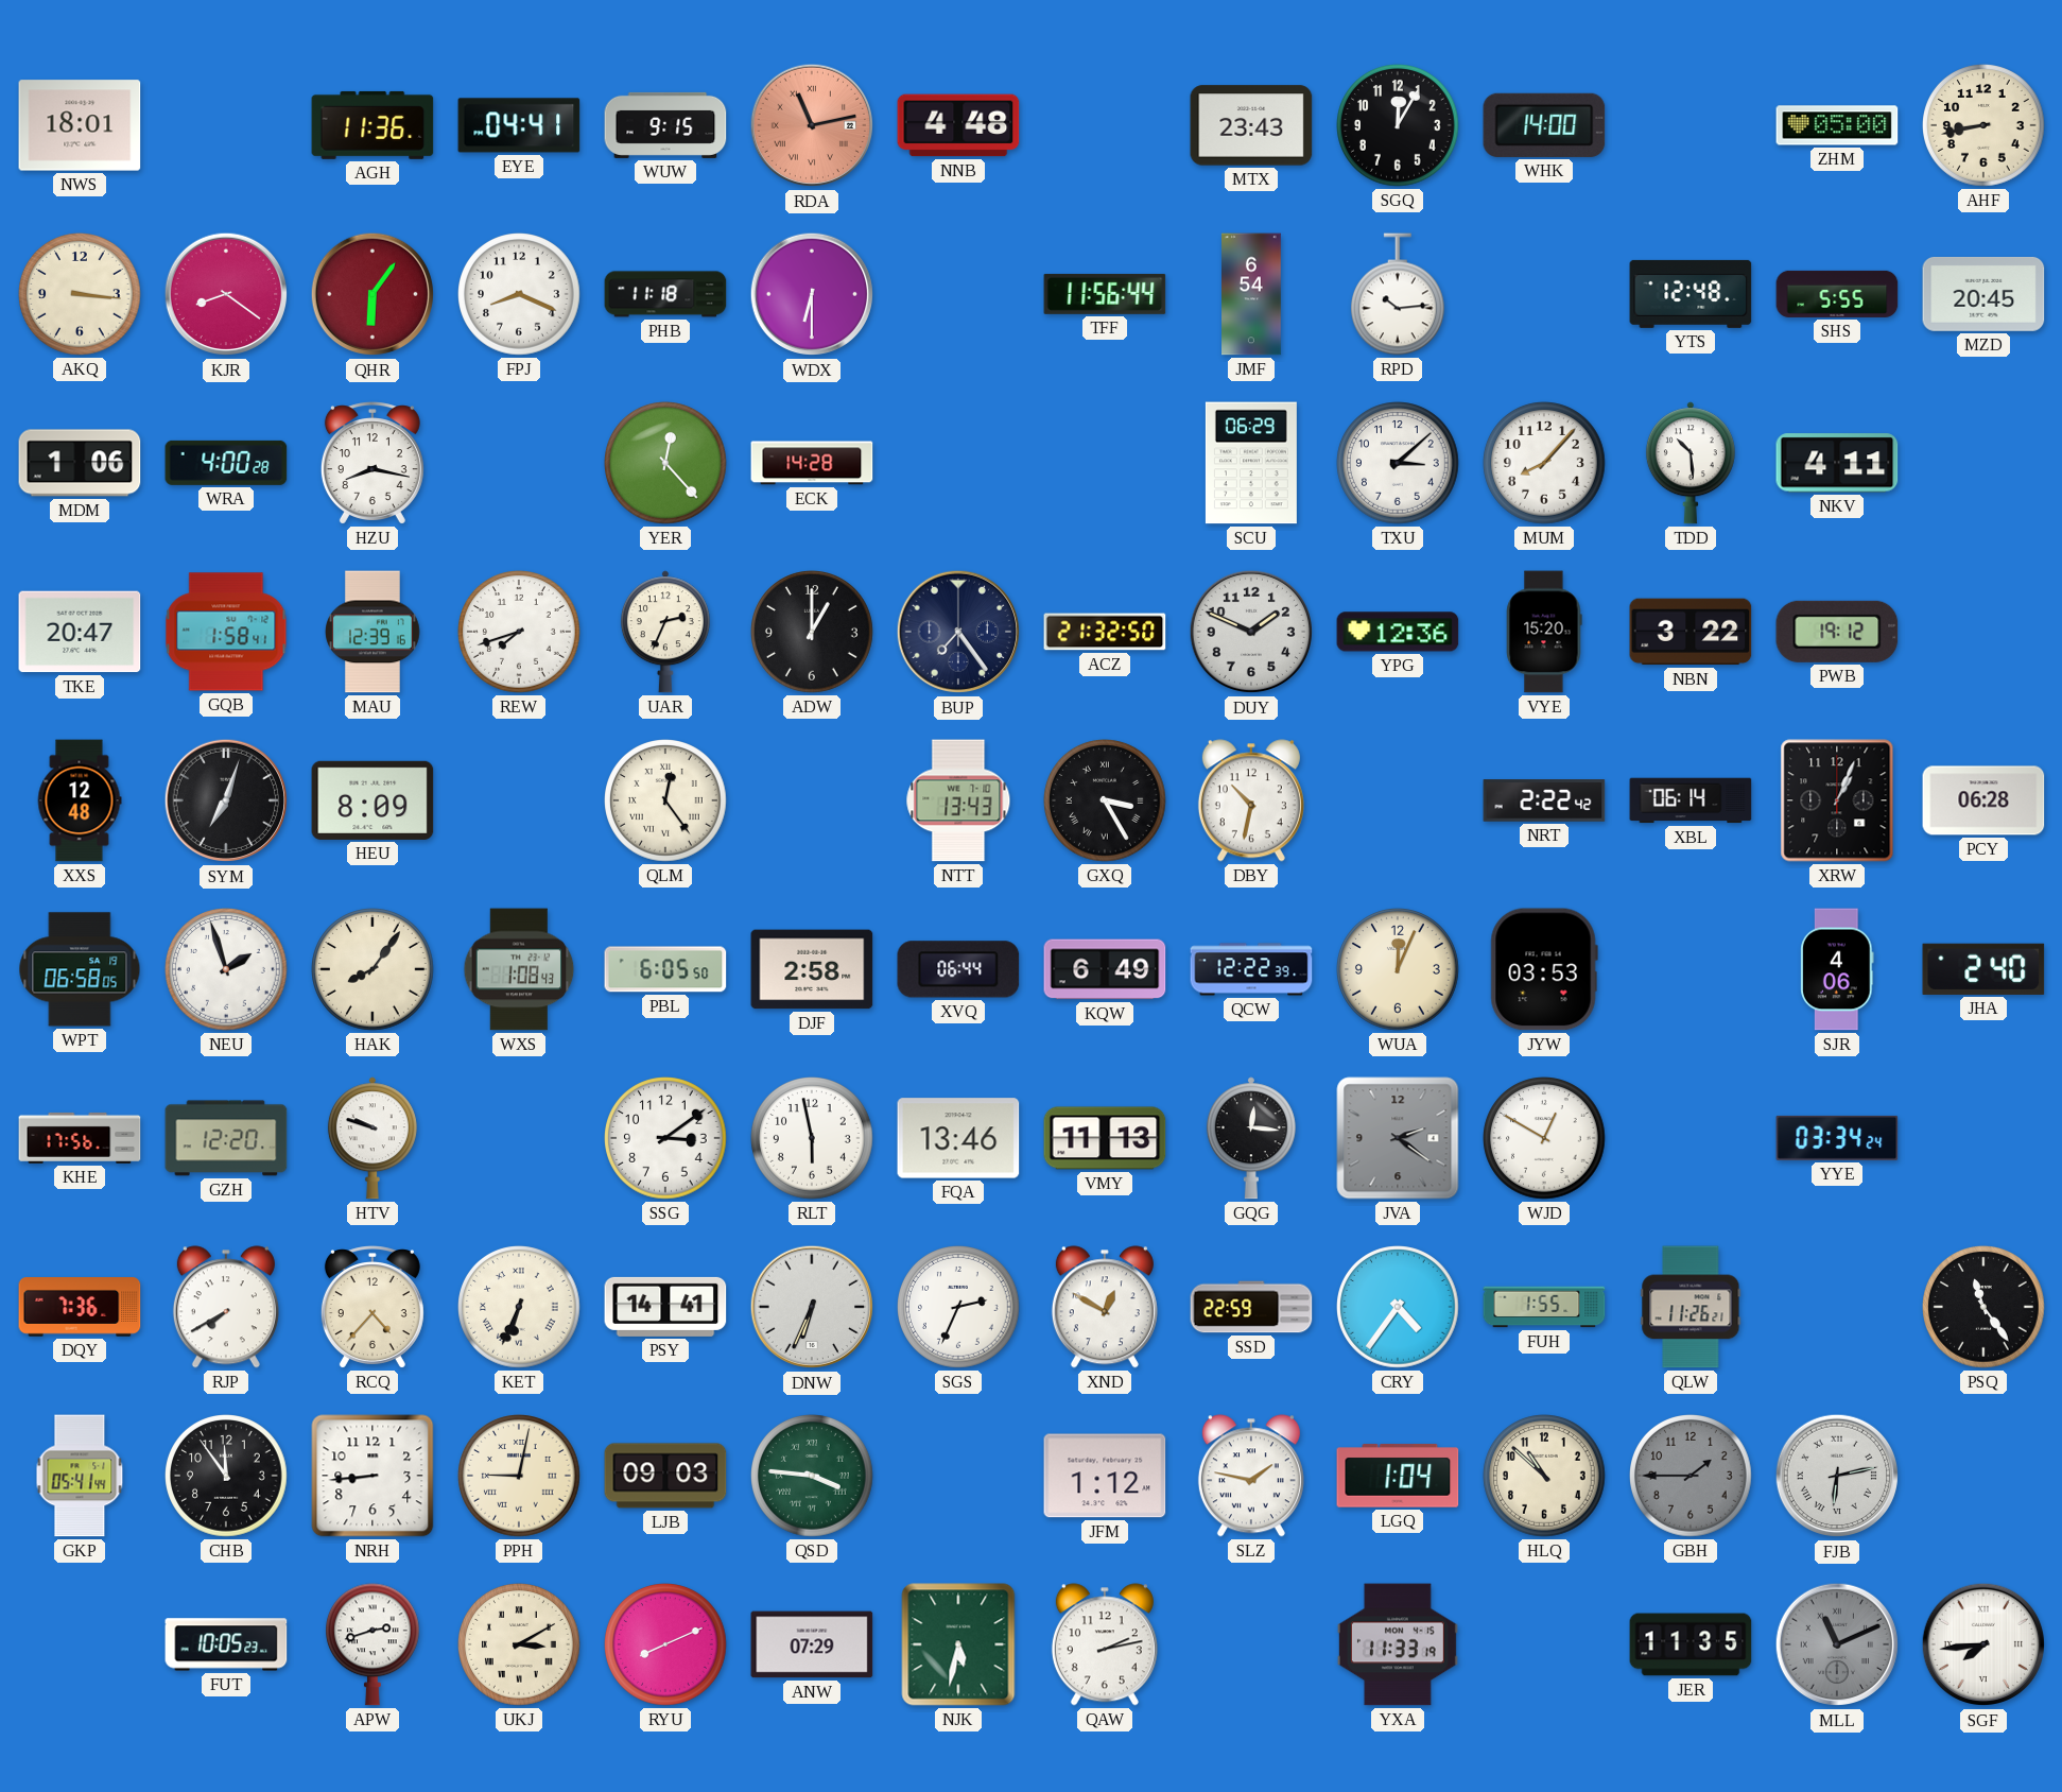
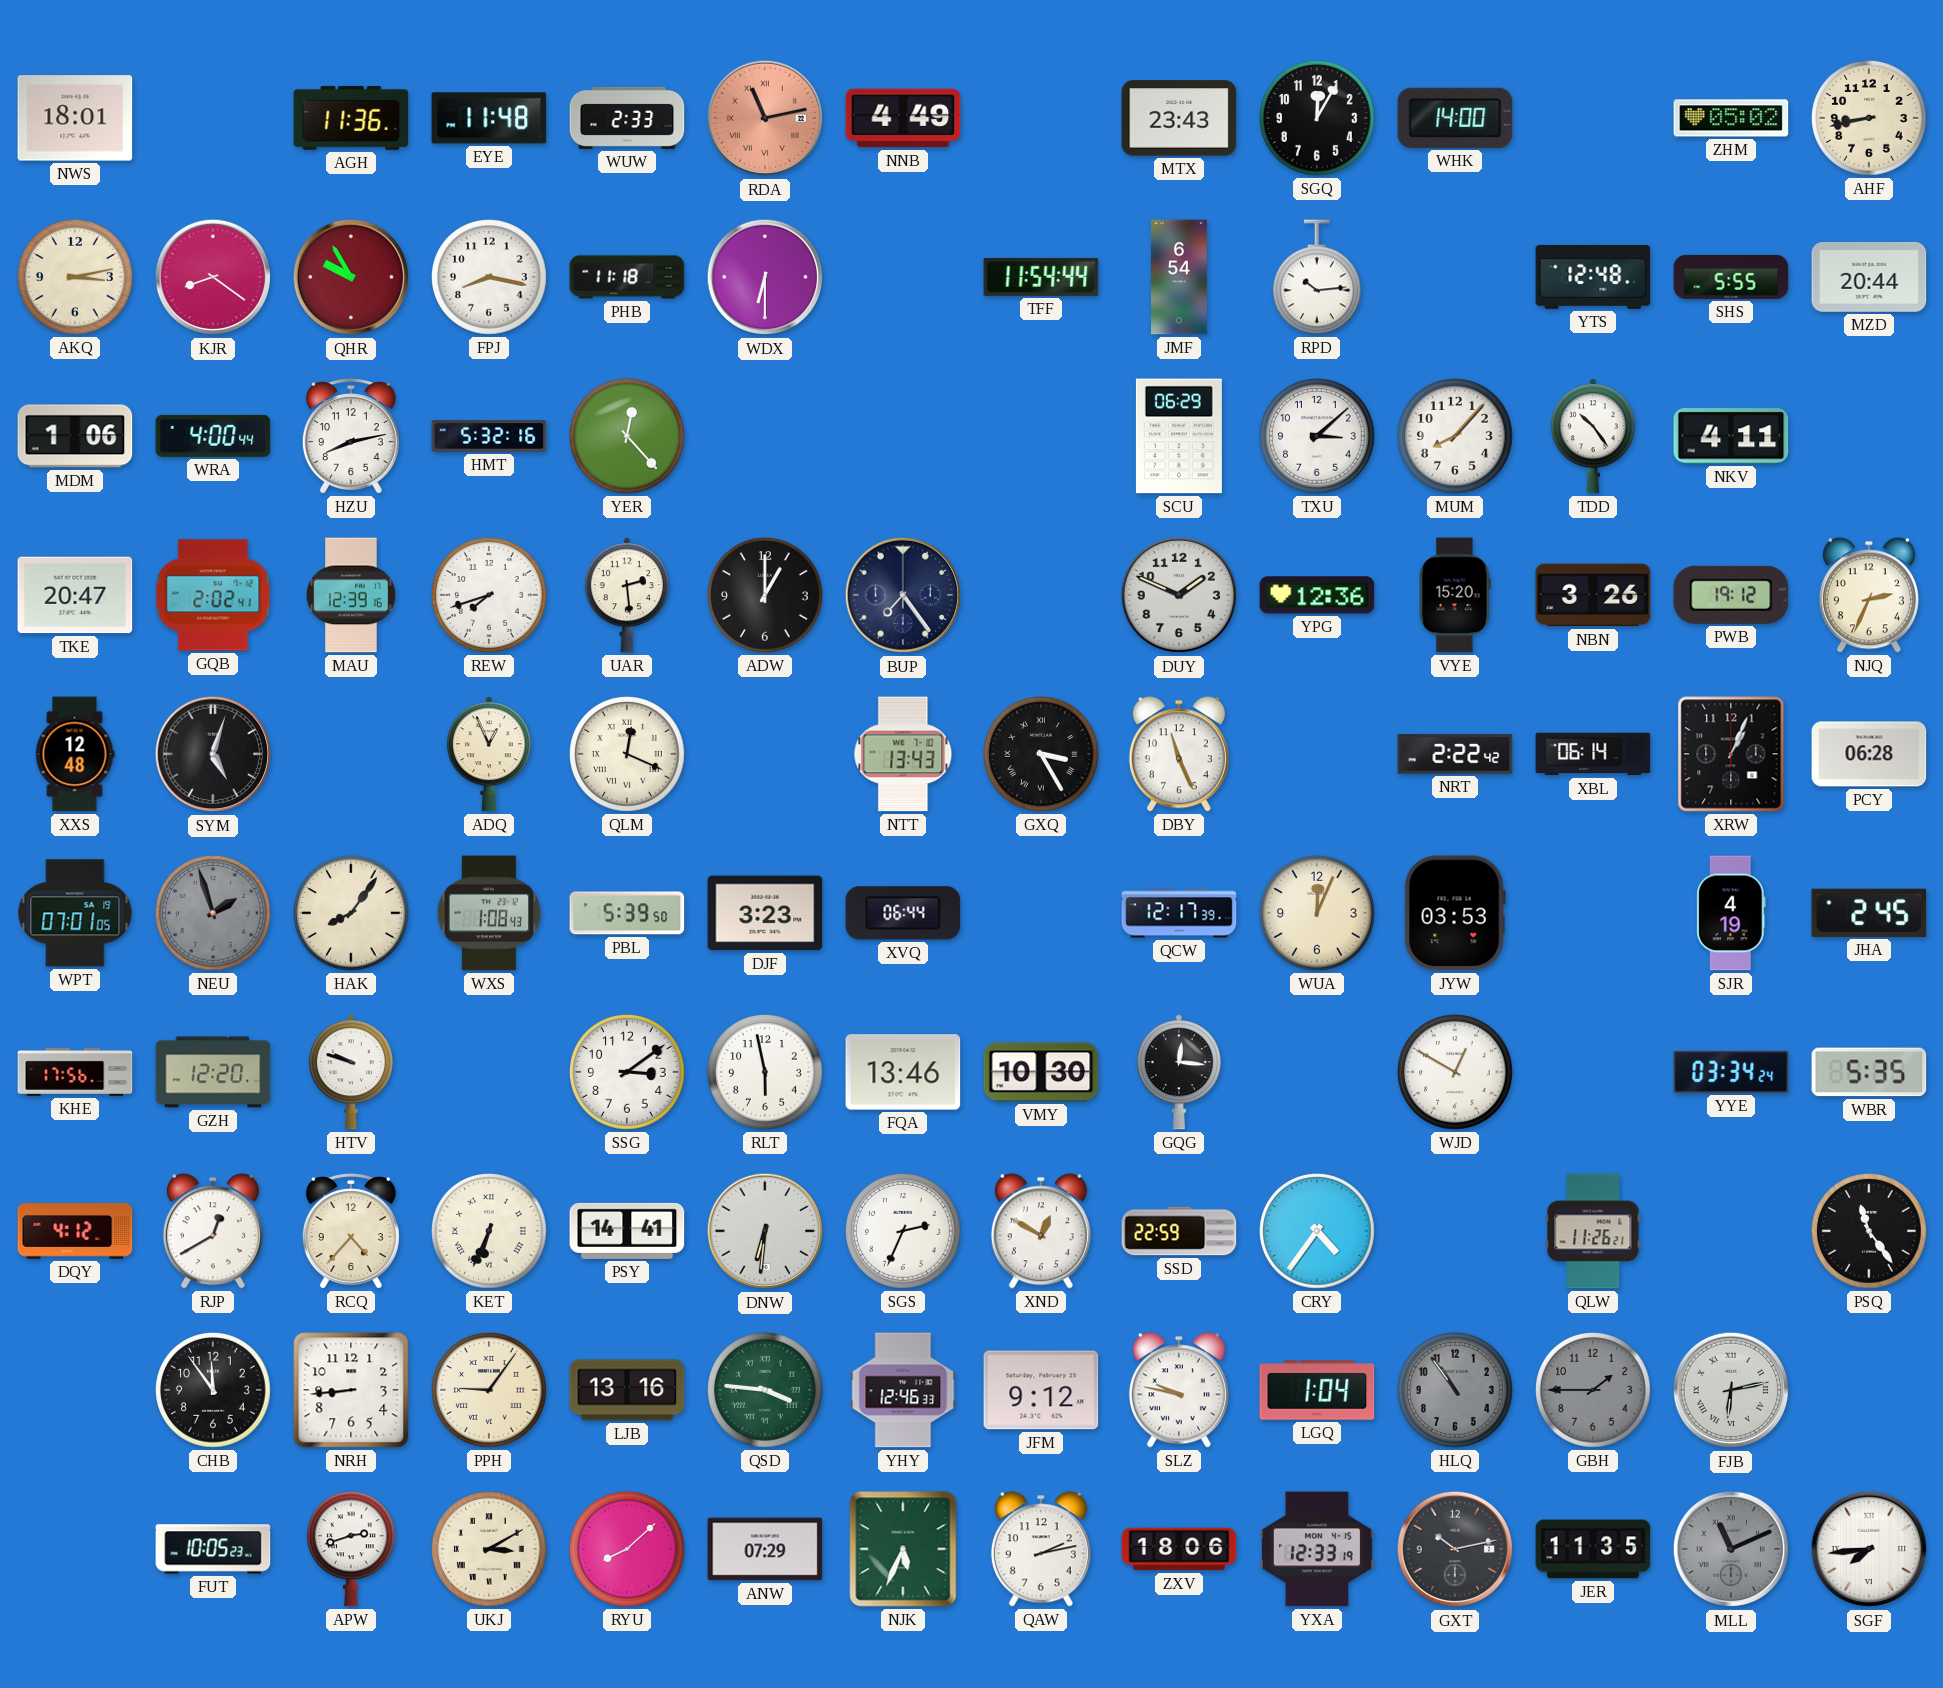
EYE: 04:41 -> 11:48
WUW: 9:15 -> 2:33
NNB: 4:48 -> 4:49
ZHM: 05:00 -> 05:02
AKQ: 3:16 -> 3:13
QHR: 6:06 -> 9:55
FPJ: 8:19 -> 8:17
TFF: 11:56 -> 11:54
MZD: 20:45 -> 20:44
WRA: 4:00:28 -> 4:00:44
HZU: 8:17 -> 8:13
HMT: none -> 5:32
ECK: 14:28 -> none
TDD: 10:29 -> 10:24
GQB: 1:58 -> 2:02
UAR: 2:34 -> 2:29
ACZ: 21:32 -> none
NBN: 3:22 -> 3:26
NJQ: none -> 2:34
SYM: 7:03 -> 5:03
HEU: 8:09 -> none
ADQ: none -> 12:56
QLM: 12:24 -> 12:19
DBY: 10:32 -> 11:26
WPT: 06:58 -> 07:01
NEU dial: white -> grey
PBL: 6:05 -> 5:39
DJF: 2:58 -> 3:23
KQW: 6:49 -> none
QCW: 12:22 -> 12:17
SJR: 4:06 -> 4:19
JHA: 2:40 -> 2:45
VMY: 11:13 -> 10:30
JVA: 2:21 -> none
WBR: none -> 5:35
DQY: 7:36 -> 4:12
RJP: 7:40 -> 12:40
DNW: 6:34 -> 6:31
FUH: 1:55 -> none
GKP: 05:41 -> none
PPH: 9:02 -> 9:06
LJB: 09:03 -> 13:16
YHY: none -> 12:46
JFM: 1:12 -> 9:12
SLZ: 1:47 -> 9:47
HLQ: 10:52 -> 10:54
HLQ dial: cream -> grey
RYU: 8:11 -> 8:08
NJK: 5:32 -> 5:34
ZXV: none -> 18:06
YXA: 11:33 -> 12:33
GXT: none -> 10:13
